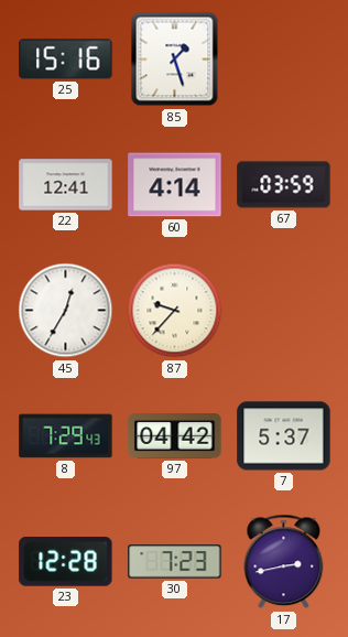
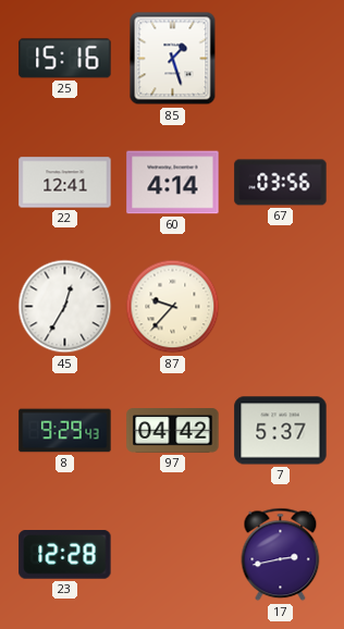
67: 03:59 -> 03:56
8: 7:29 -> 9:29
30: 7:23 -> none
